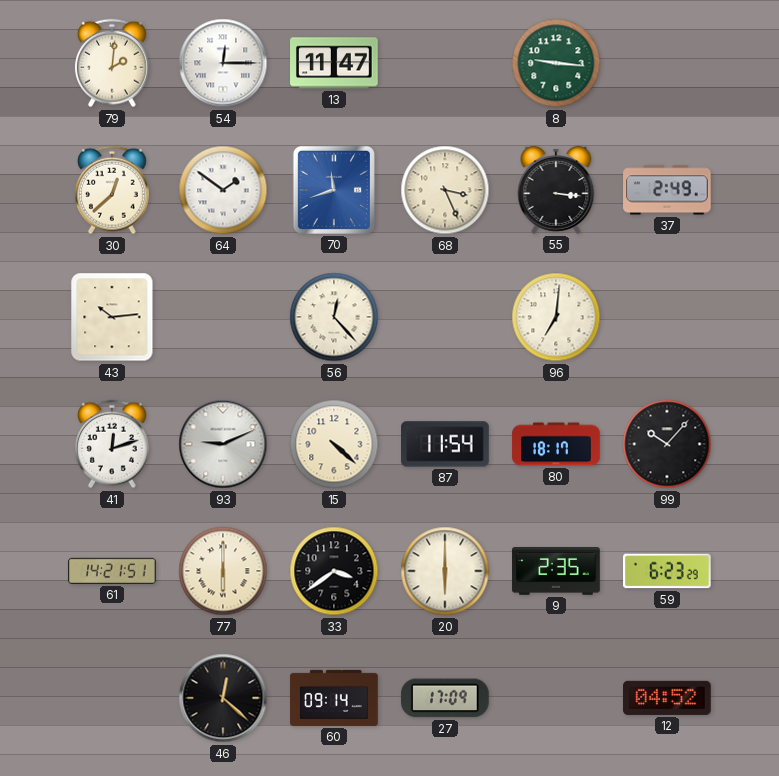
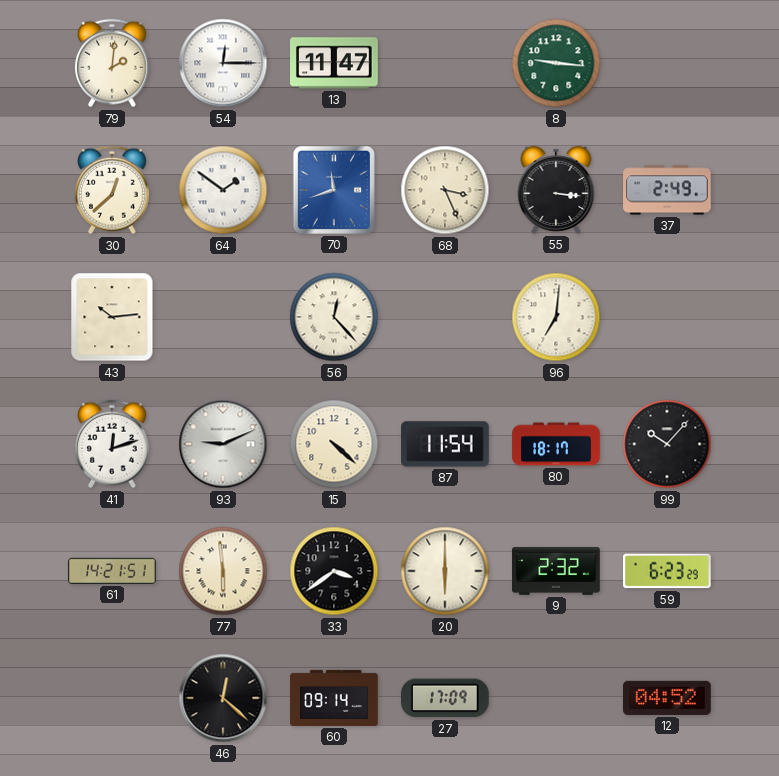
77: 6:00 -> 5:59
9: 2:35 -> 2:32
